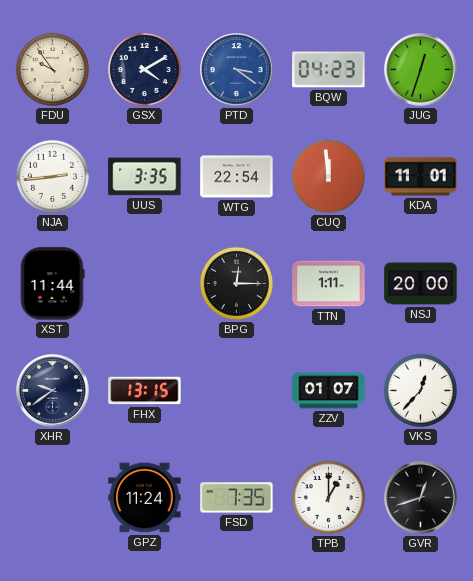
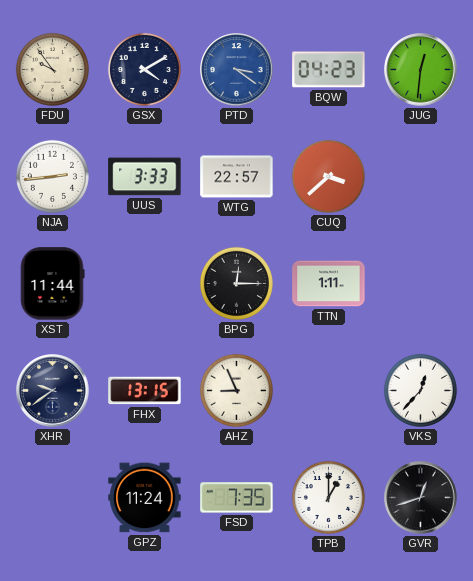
JUG: 12:33 -> 12:31
UUS: 3:35 -> 3:33
WTG: 22:54 -> 22:57
CUQ: 11:59 -> 3:38
KDA: 11:01 -> none
NSJ: 20:00 -> none
AHZ: none -> 8:56
ZZV: 01:07 -> none
